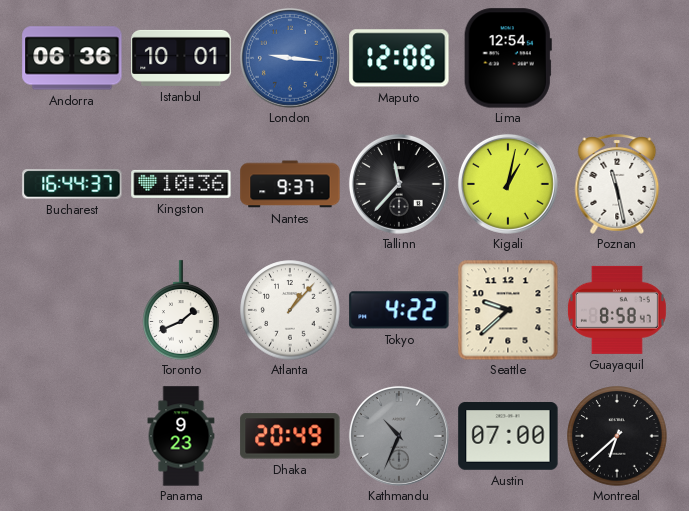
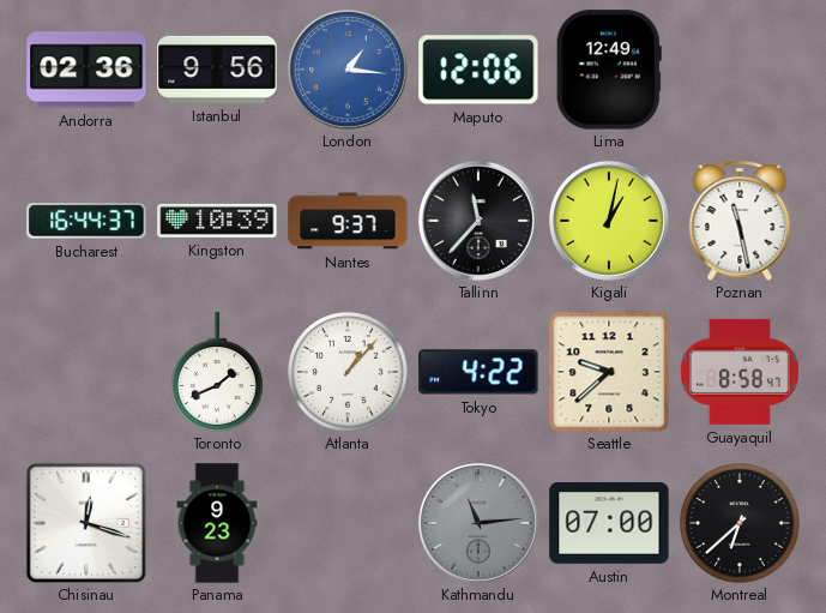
Andorra: 06:36 -> 02:36
Istanbul: 10:01 -> 9:56
London: 9:16 -> 1:16
Lima: 12:54 -> 12:49
Kingston: 10:36 -> 10:39
Chisinau: none -> 12:18
Dhaka: 20:49 -> none
Kathmandu: 10:34 -> 11:14
